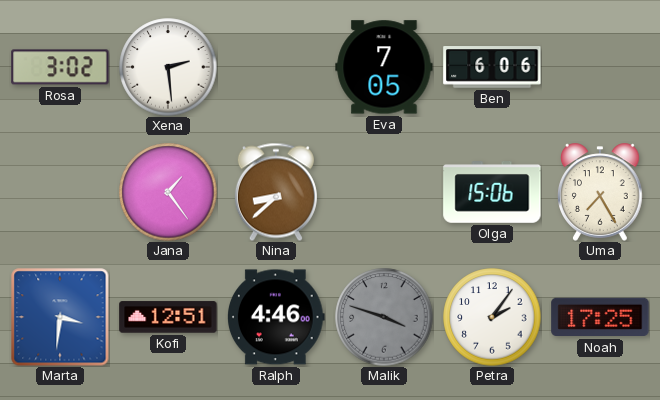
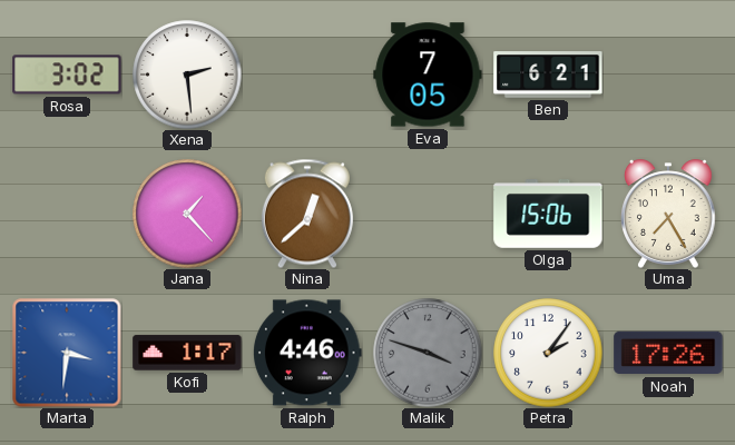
Ben: 6:06 -> 6:21
Jana: 1:24 -> 1:23
Nina: 8:38 -> 12:38
Kofi: 12:51 -> 1:17
Noah: 17:25 -> 17:26
